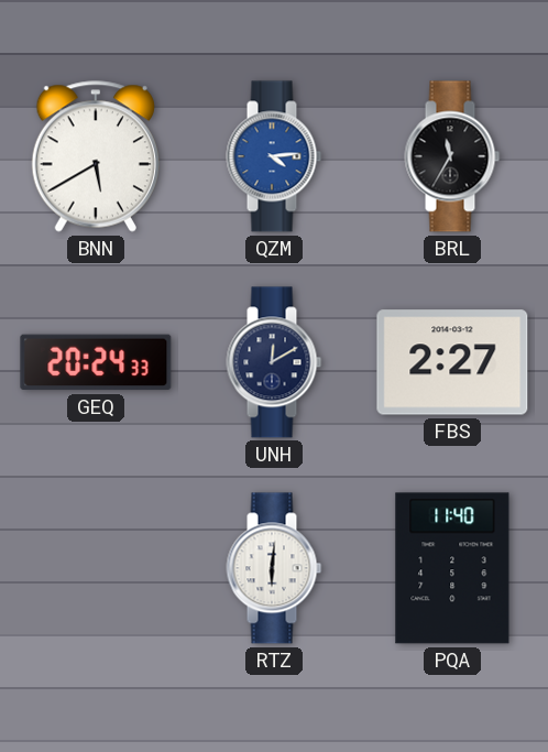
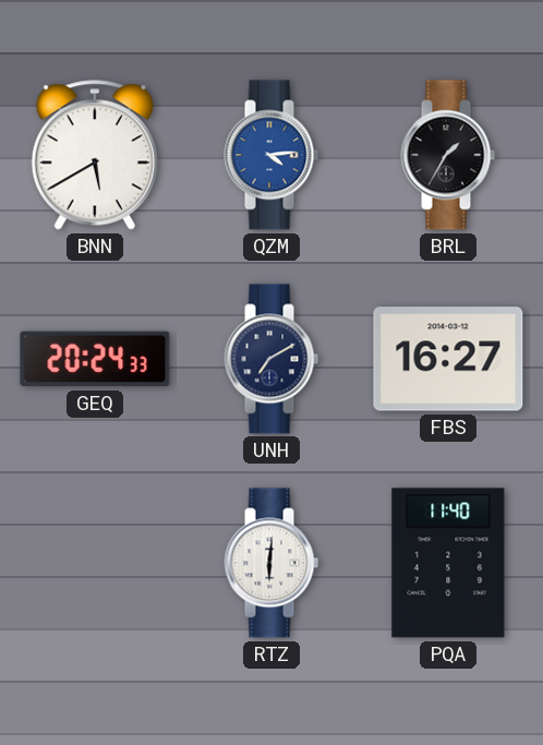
BRL: 11:35 -> 1:35
UNH: 12:10 -> 7:10
FBS: 2:27 -> 16:27
